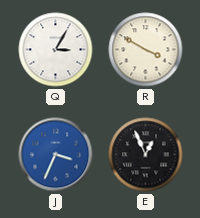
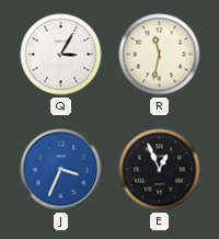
R: 3:50 -> 11:32
